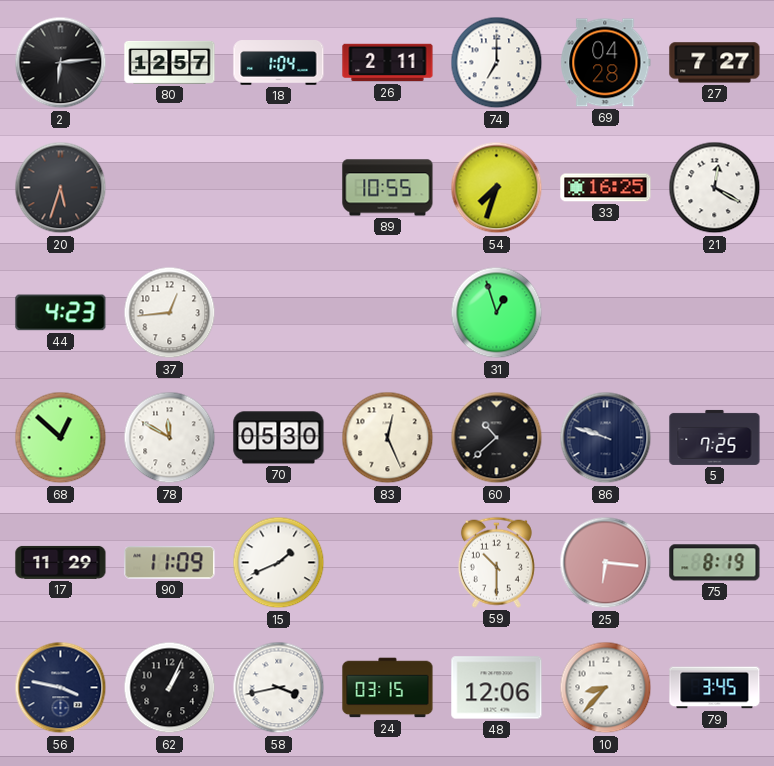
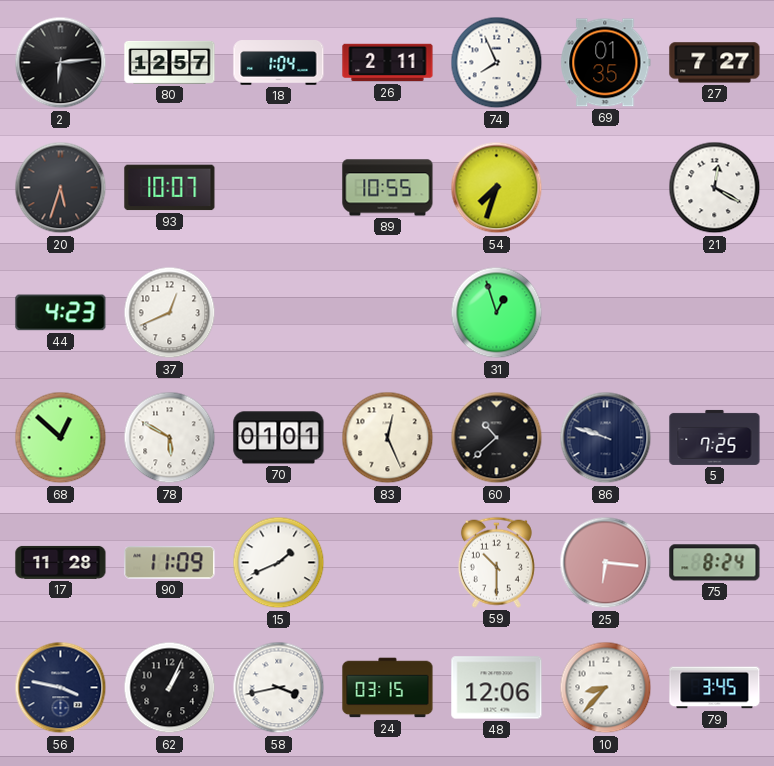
74: 7:00 -> 7:56
69: 04:28 -> 01:35
93: none -> 10:07
33: 16:25 -> none
37: 12:44 -> 12:41
78: 11:50 -> 5:50
70: 05:30 -> 01:01
17: 11:29 -> 11:28
75: 8:19 -> 8:24
